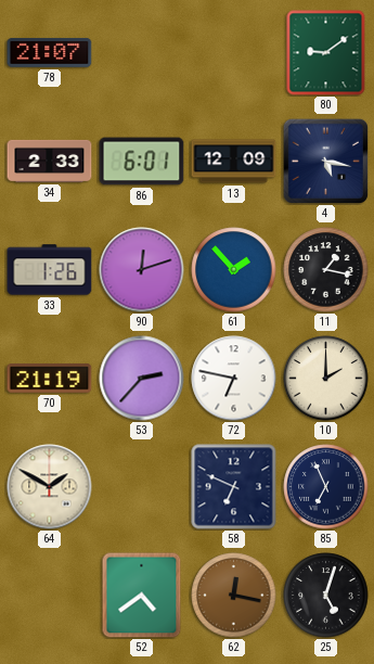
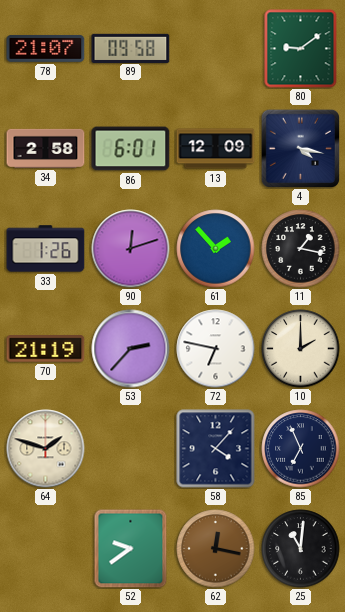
89: none -> 09:58
34: 2:33 -> 2:58
4: 5:17 -> 4:17
64: 1:50 -> 1:48
58: 6:49 -> 4:07
52: 4:39 -> 9:39
25: 5:03 -> 11:01
